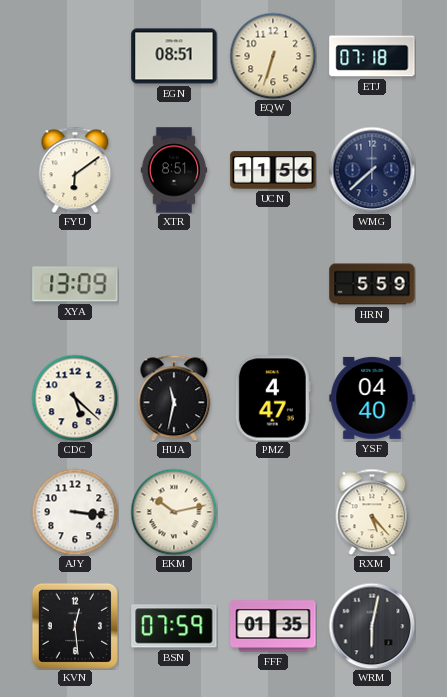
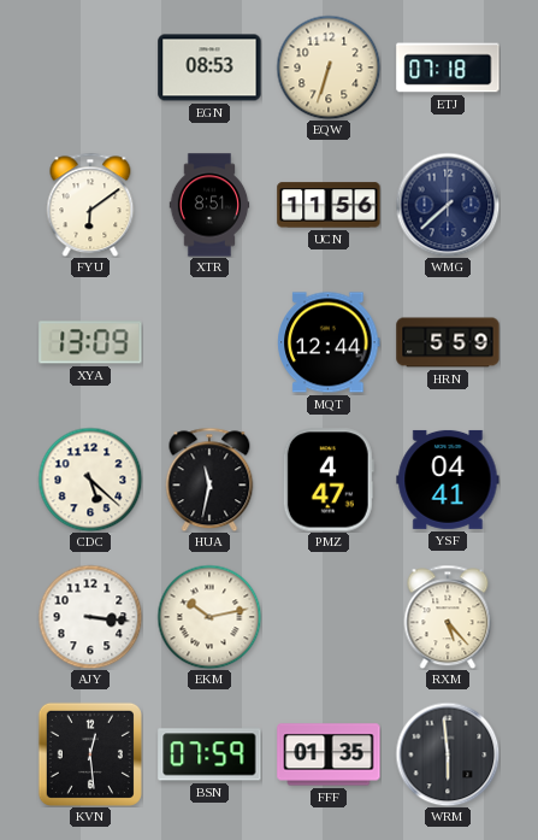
EGN: 08:51 -> 08:53
MQT: none -> 12:44
YSF: 04:40 -> 04:41
WRM: 6:02 -> 5:59
